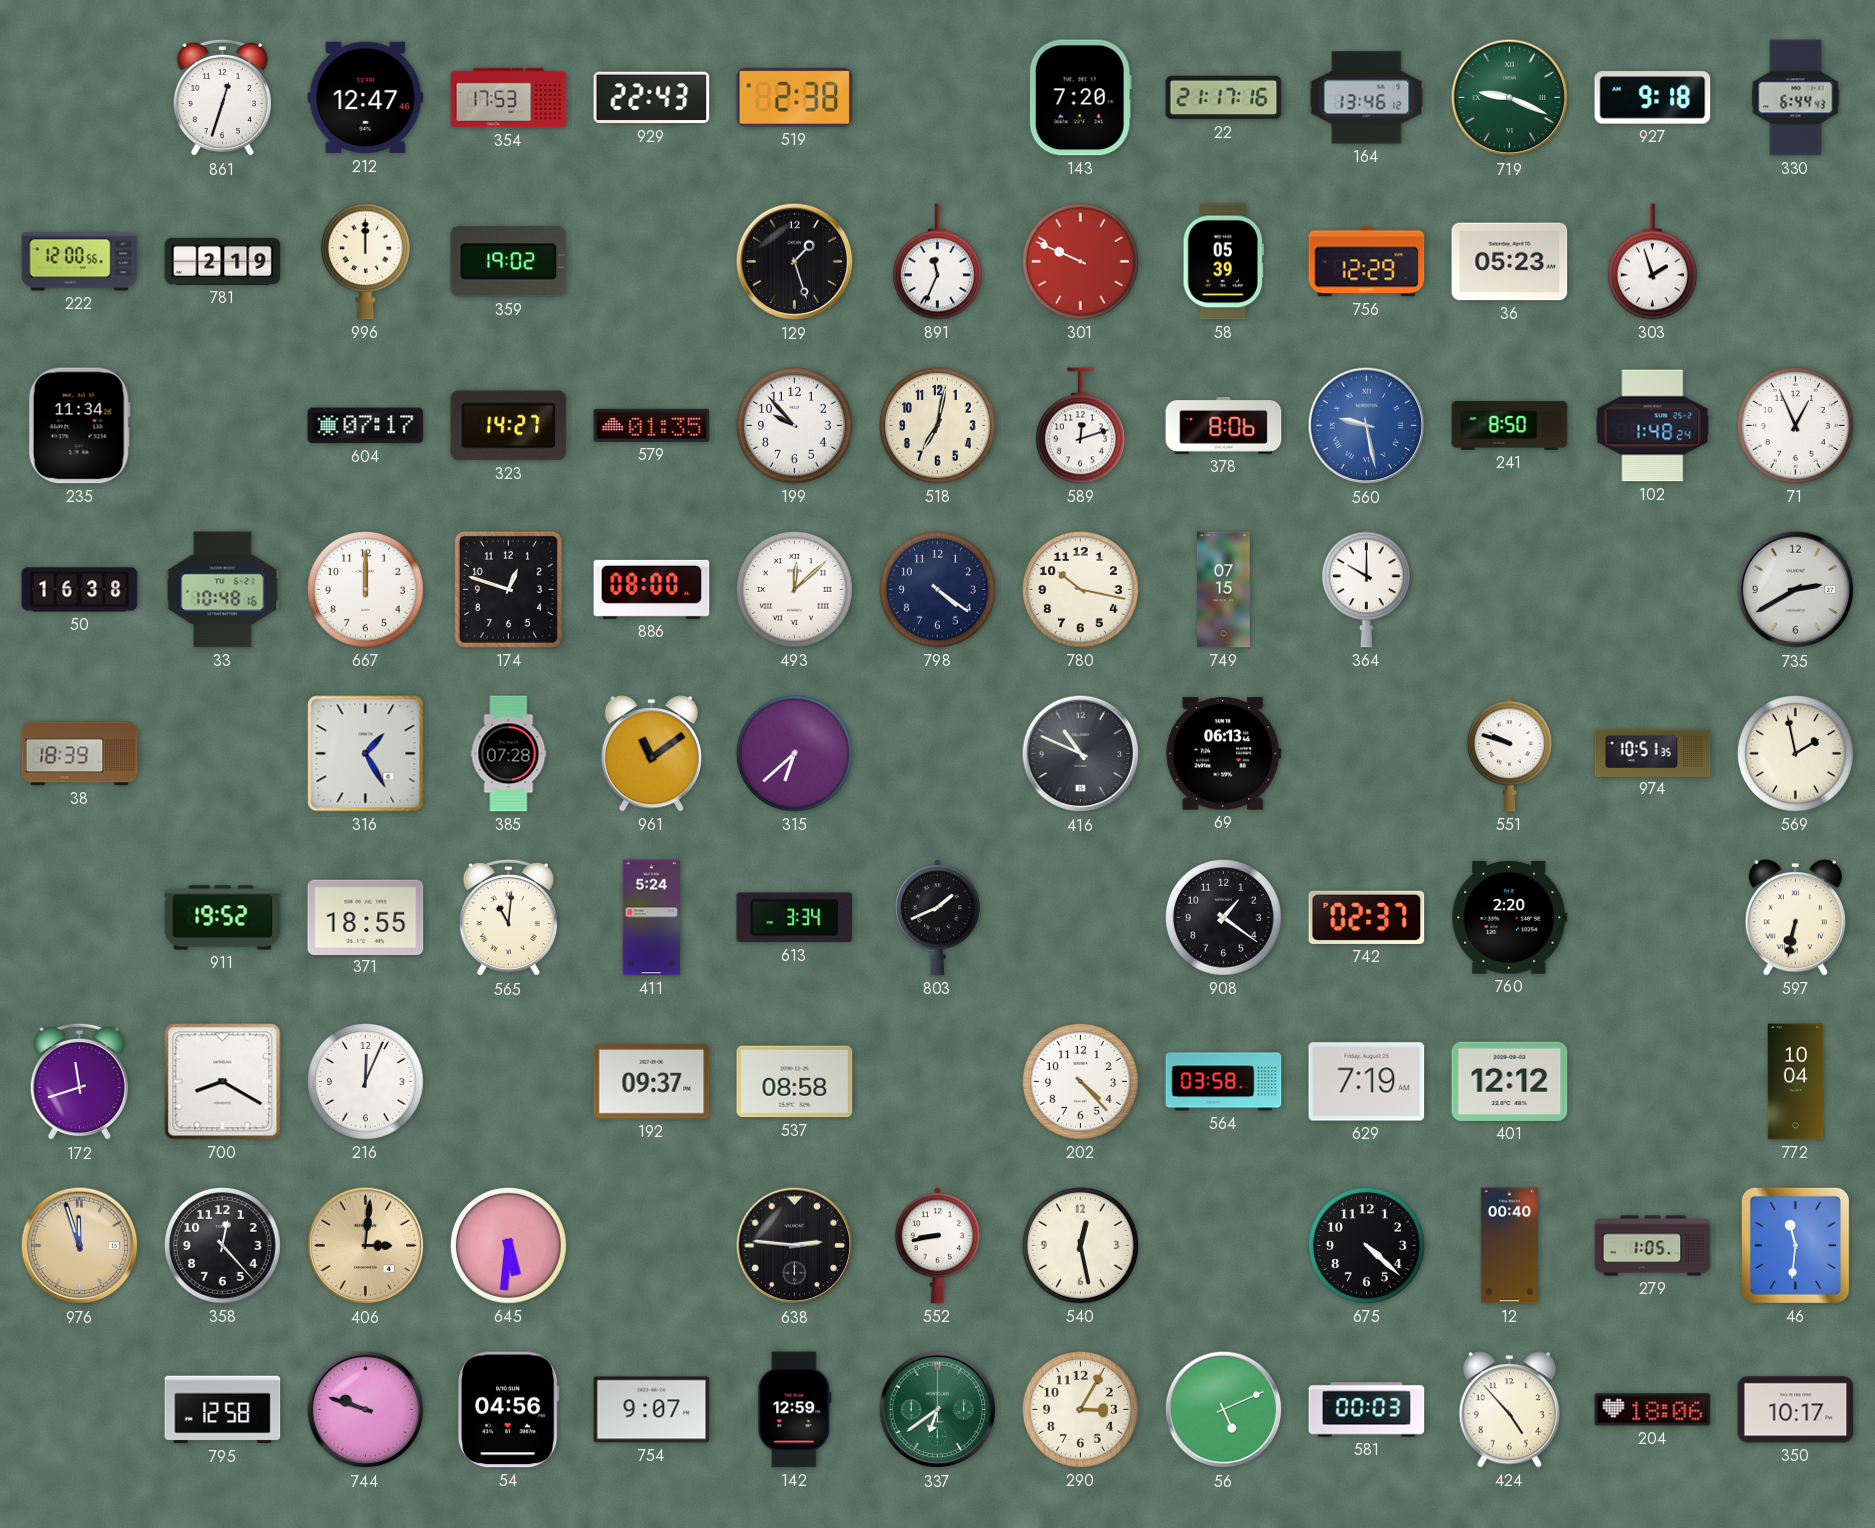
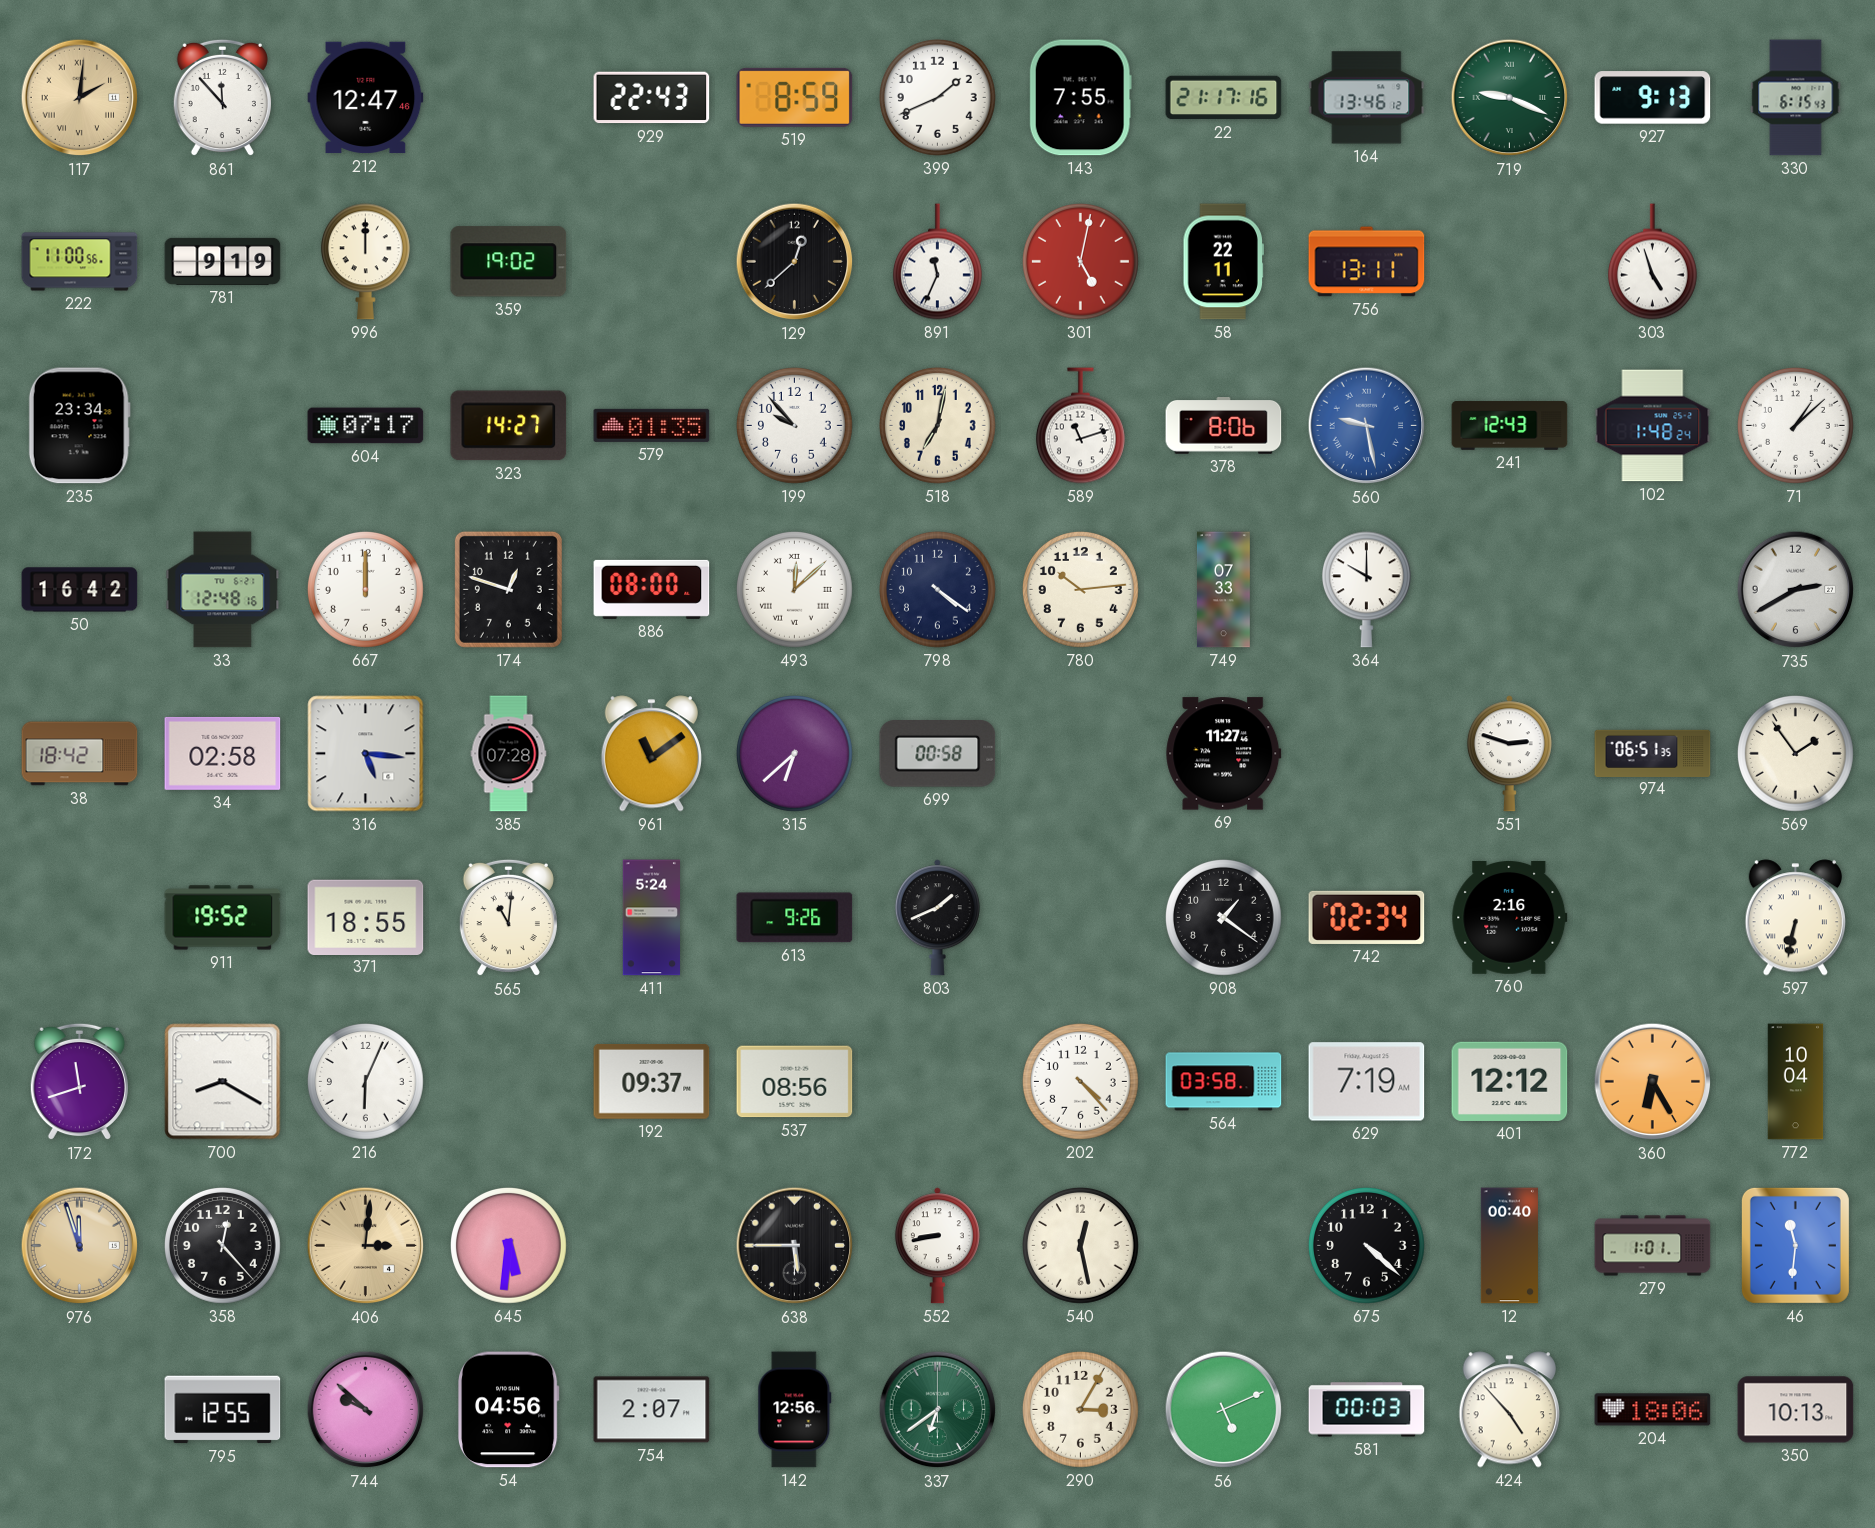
117: none -> 2:01
861: 12:33 -> 11:53
354: 17:53 -> none
519: 2:38 -> 8:59
399: none -> 1:41
143: 7:20 -> 7:55
927: 9:18 -> 9:13
330: 6:44 -> 6:15
222: 12:00 -> 11:00
781: 2:19 -> 9:19
129: 1:27 -> 12:38
301: 9:49 -> 5:02
58: 05:39 -> 22:11
756: 12:29 -> 13:11
36: 05:23 -> none
303: 1:57 -> 4:57
235: 11:34 -> 23:34
589: 12:12 -> 11:12
241: 8:50 -> 12:43
71: 12:56 -> 1:08
50: 16:38 -> 16:42
33: 10:48 -> 12:48
780: 10:17 -> 10:14
749: 07:15 -> 07:33
38: 18:39 -> 18:42
34: none -> 02:58
316: 1:25 -> 5:16
699: none -> 00:58
416: 10:49 -> none
69: 06:13 -> 11:27
551: 9:48 -> 2:48
974: 10:51 -> 06:51
569: 1:58 -> 1:54
613: 3:34 -> 9:26
742: 02:37 -> 02:34
760: 2:20 -> 2:16
216: 12:04 -> 6:04
537: 08:58 -> 08:56
360: none -> 6:25
638: 2:46 -> 5:45
279: 1:05 -> 1:01
795: 12:58 -> 12:55
744: 9:48 -> 9:52
754: 9:07 -> 2:07
142: 12:59 -> 12:56
350: 10:17 -> 10:13
